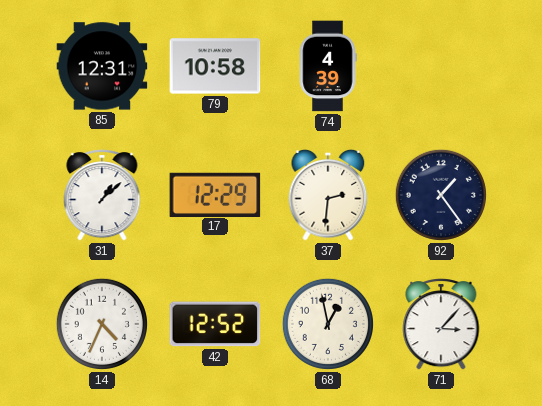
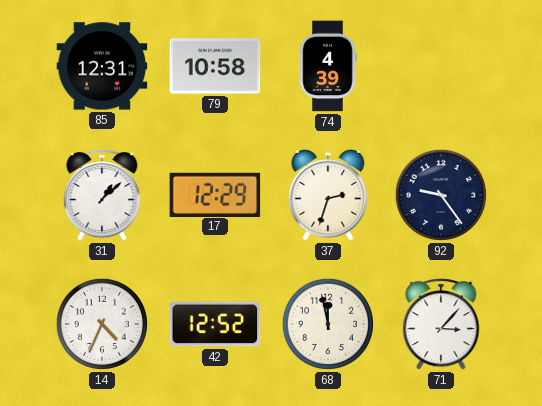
37: 2:31 -> 2:33
92: 1:24 -> 9:24
68: 12:58 -> 11:58
